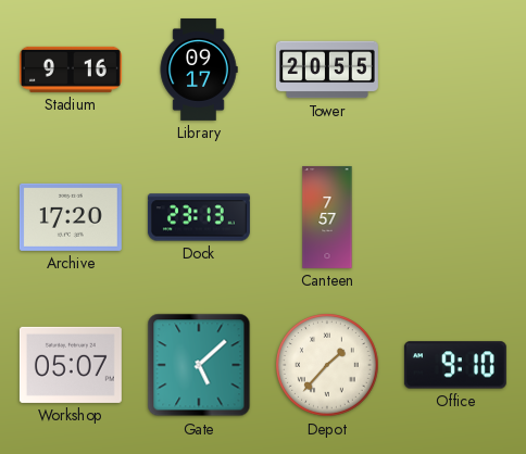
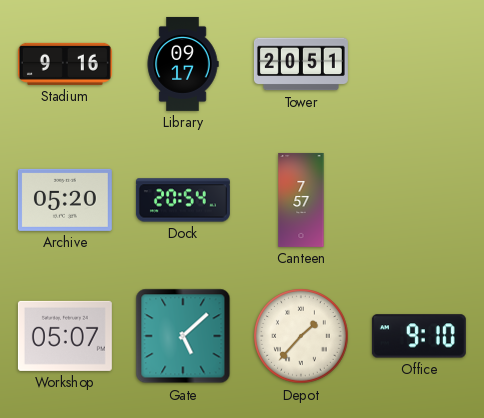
Tower: 20:55 -> 20:51
Archive: 17:20 -> 05:20
Dock: 23:13 -> 20:54
